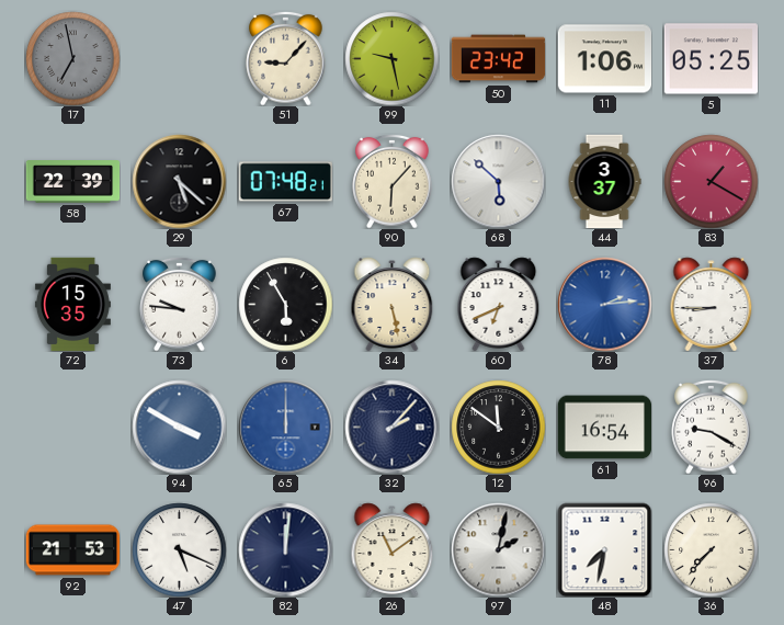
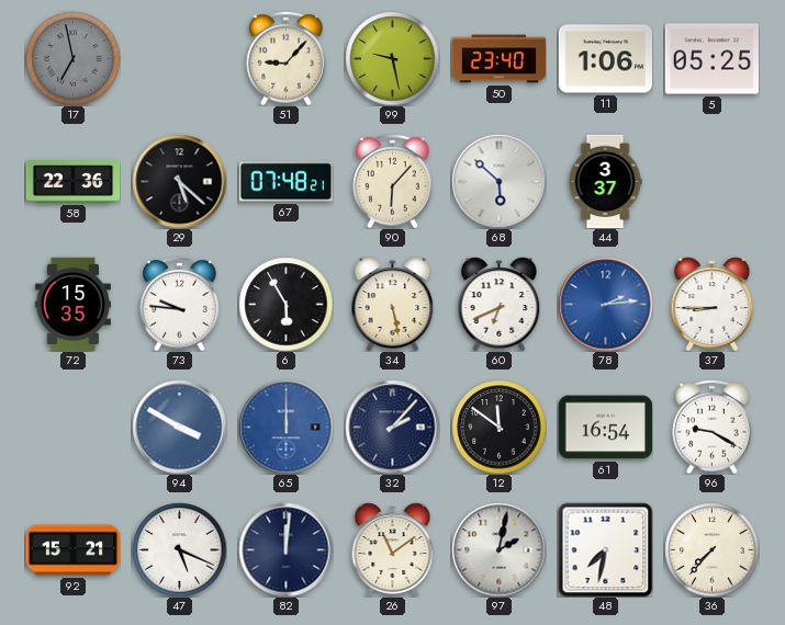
50: 23:42 -> 23:40
58: 22:39 -> 22:36
83: 1:20 -> none
92: 21:53 -> 15:21
